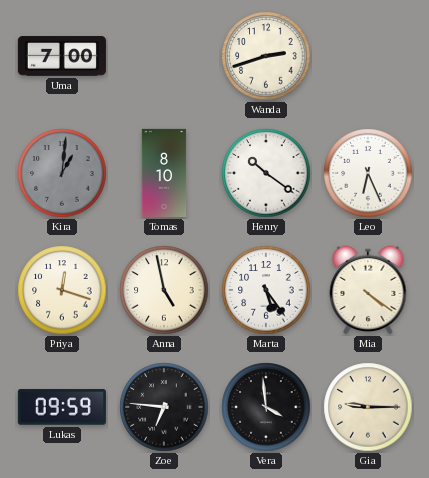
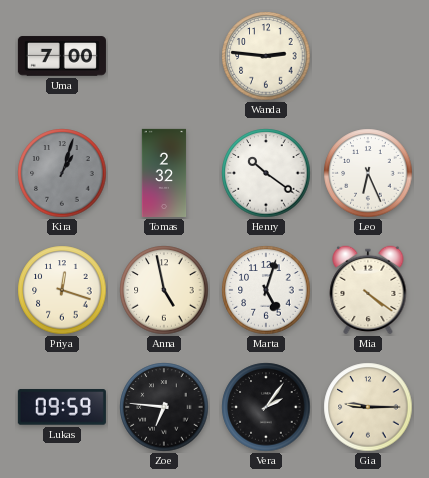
Wanda: 2:42 -> 2:46
Kira: 1:01 -> 1:03
Tomas: 8:10 -> 2:32
Marta: 5:24 -> 5:03
Vera: 3:59 -> 2:06
